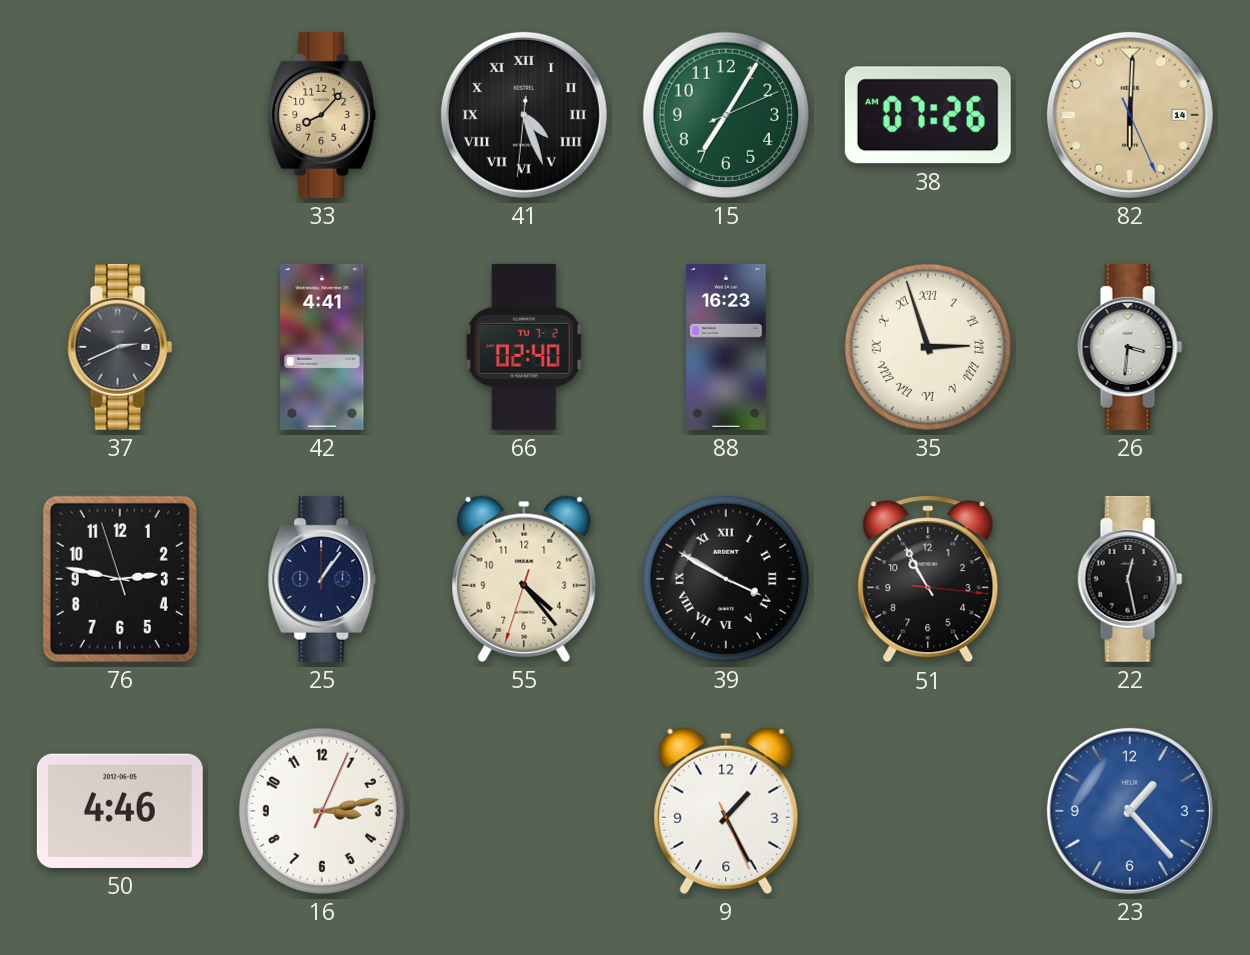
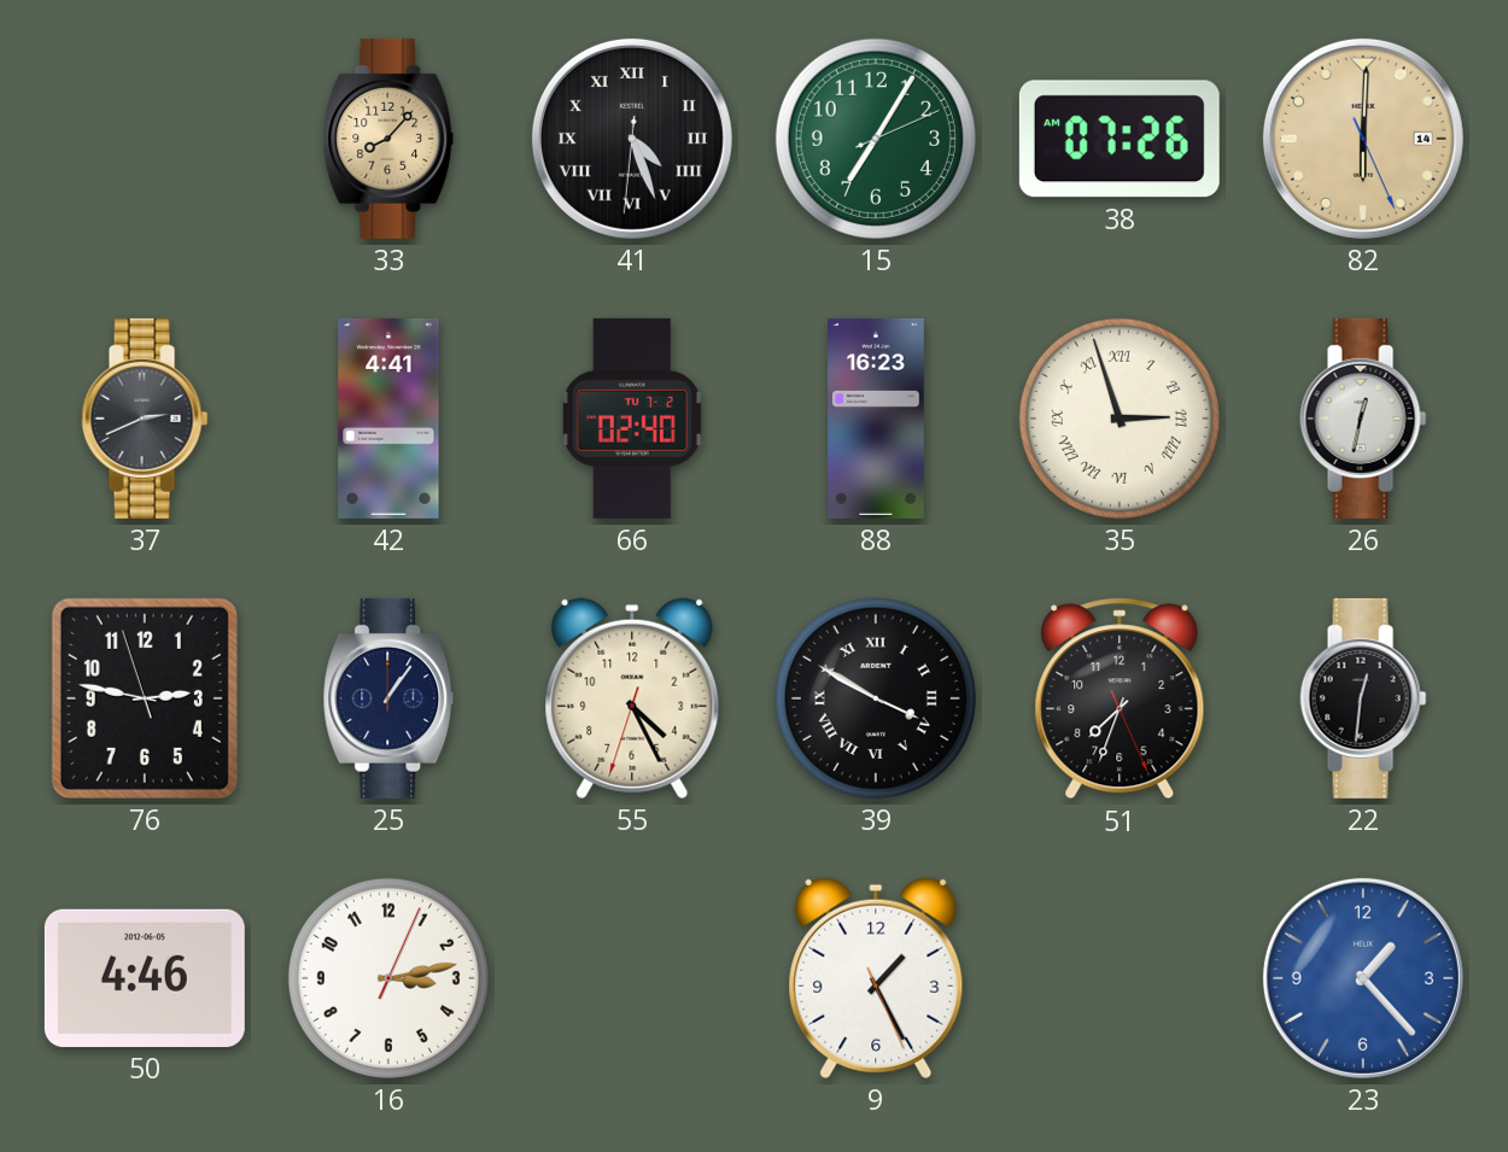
26: 3:31 -> 12:32
55: 4:23 -> 4:25
51: 10:55 -> 7:33
22: 12:28 -> 12:31
